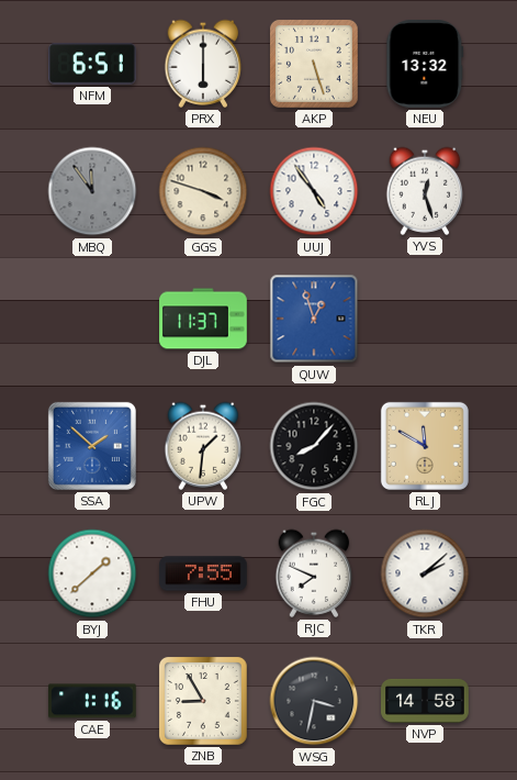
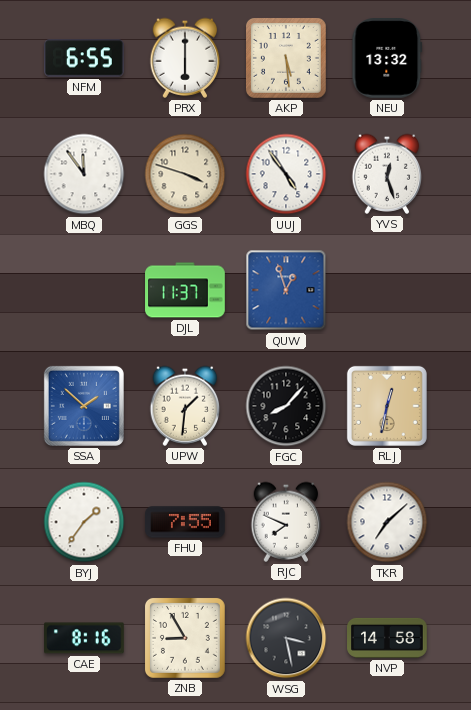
NFM: 6:51 -> 6:55
AKP: 5:27 -> 5:29
MBQ dial: grey -> white
RLJ: 11:50 -> 12:32
BYJ: 1:38 -> 1:36
TKR: 2:08 -> 7:08
CAE: 1:16 -> 8:16
WSG: 3:32 -> 3:28
